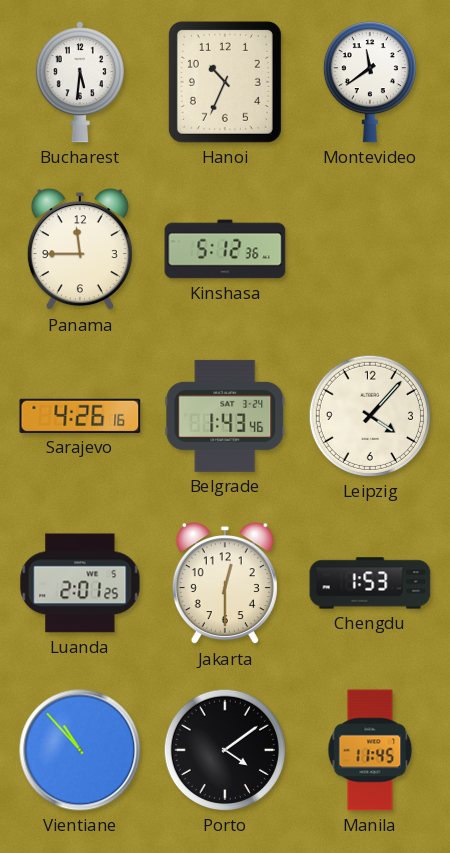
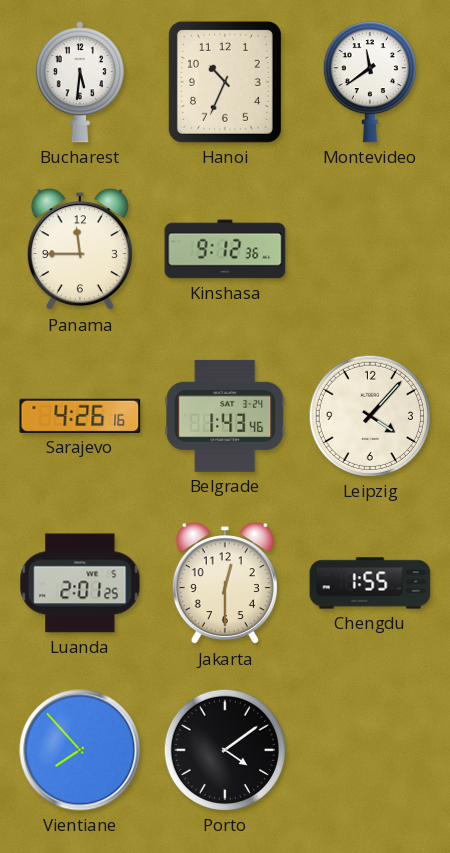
Kinshasa: 5:12 -> 9:12
Chengdu: 1:53 -> 1:55
Vientiane: 10:53 -> 7:53
Manila: 11:45 -> none
